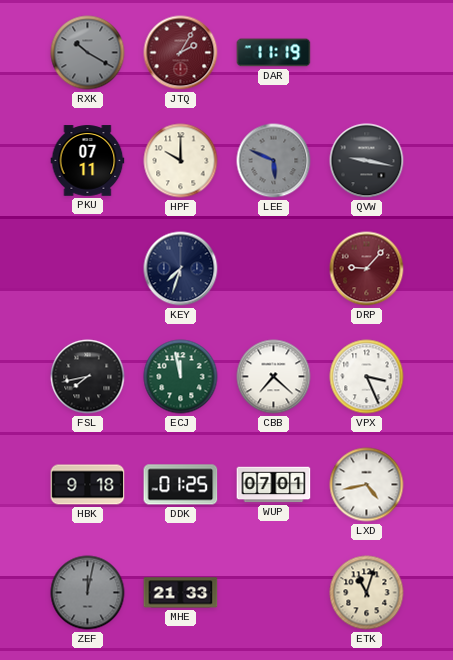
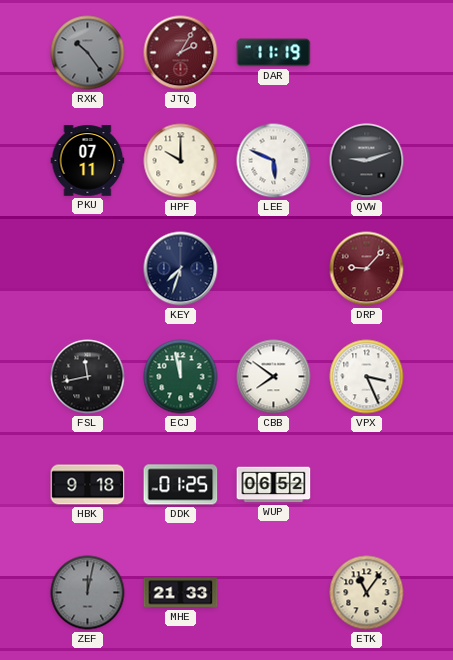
RXK: 10:20 -> 10:24
LEE dial: grey -> white
QVW: 9:17 -> 9:12
FSL: 7:43 -> 11:43
CBB: 7:22 -> 7:51
WUP: 07:01 -> 06:52
LXD: 4:43 -> none
ETK: 11:03 -> 11:06
